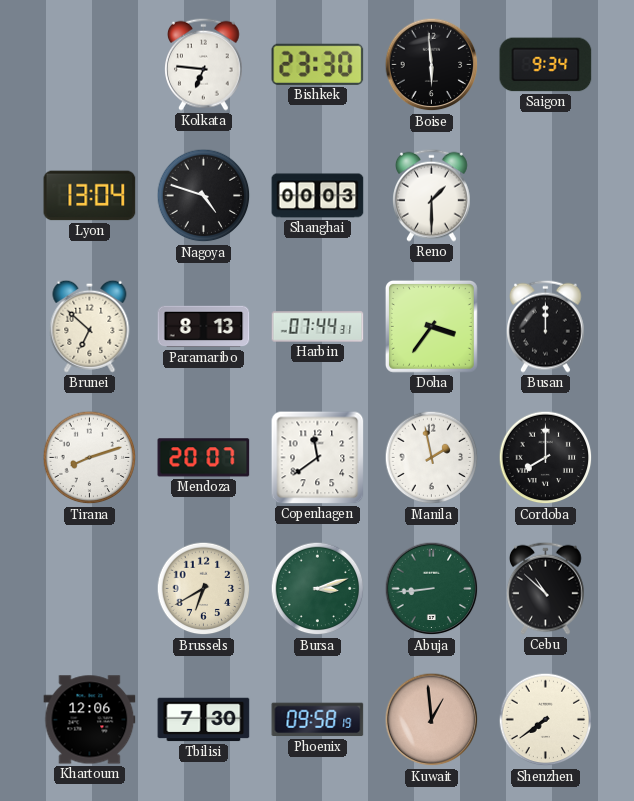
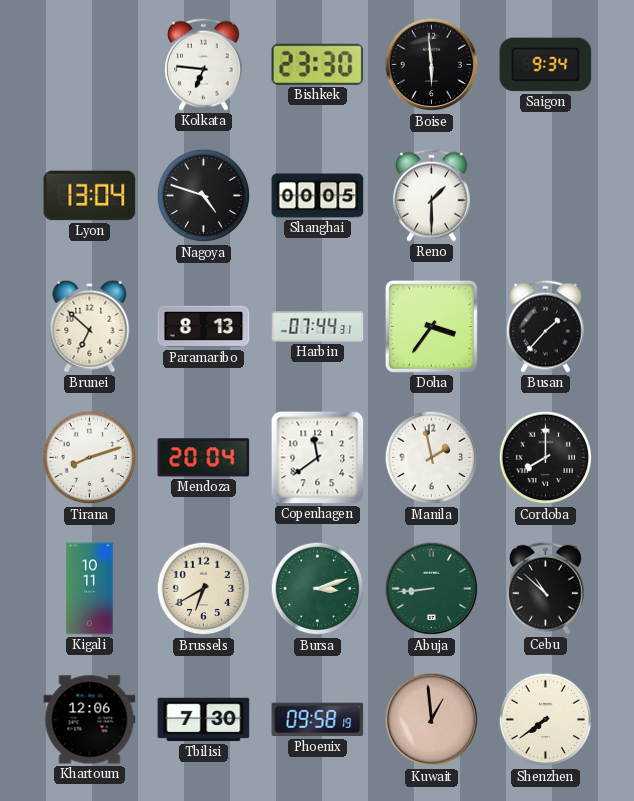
Shanghai: 00:03 -> 00:05
Busan: 12:00 -> 1:37
Mendoza: 20:07 -> 20:04
Kigali: none -> 10:11
